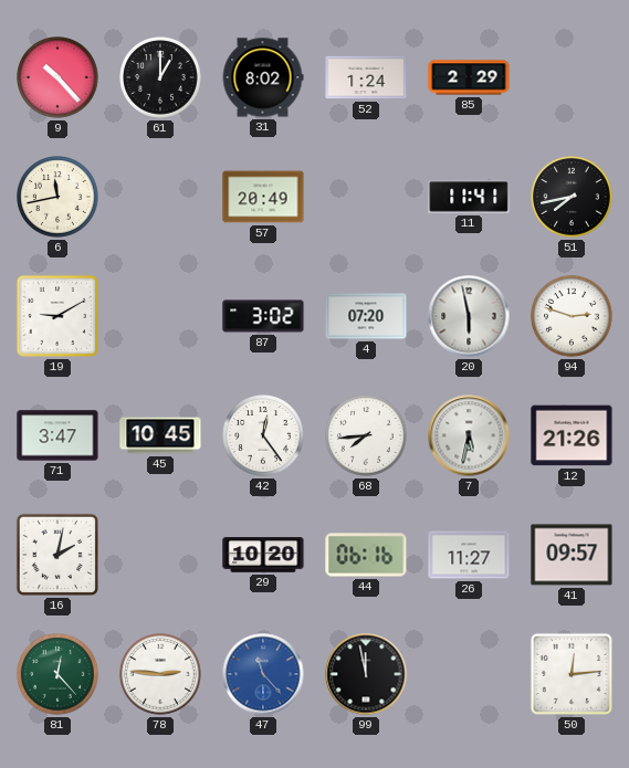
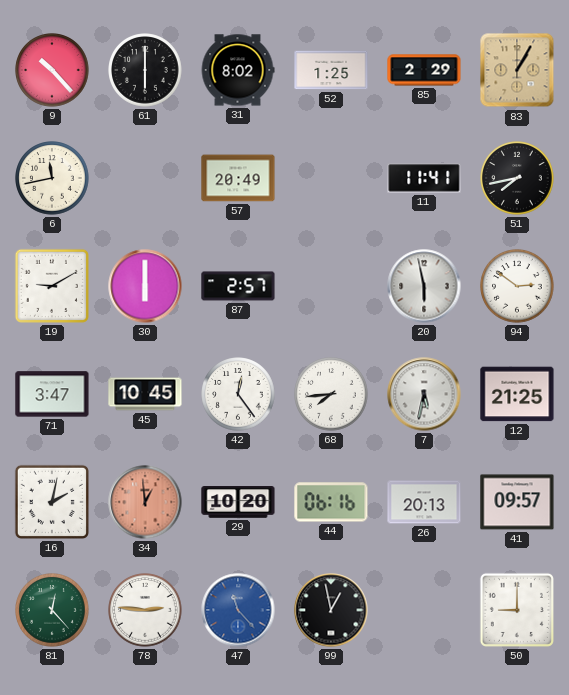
61: 1:00 -> 6:00
52: 1:24 -> 1:25
83: none -> 1:05
30: none -> 6:00
87: 3:02 -> 2:57
4: 07:20 -> none
94: 2:48 -> 2:51
12: 21:26 -> 21:25
34: none -> 12:59
26: 11:27 -> 20:13
99: 11:58 -> 12:58
50: 12:14 -> 9:00
